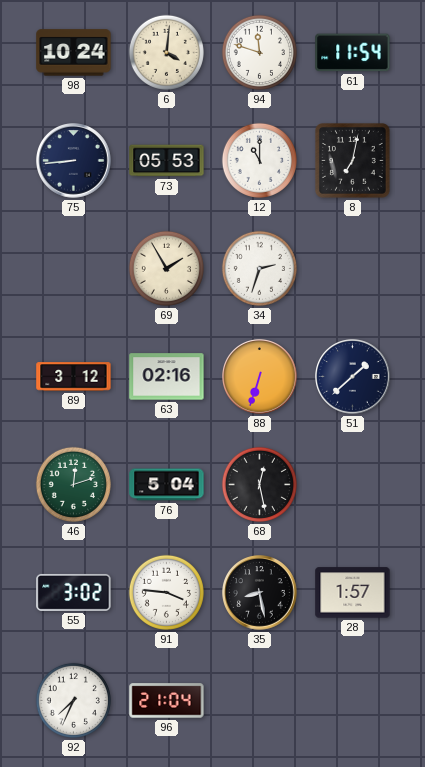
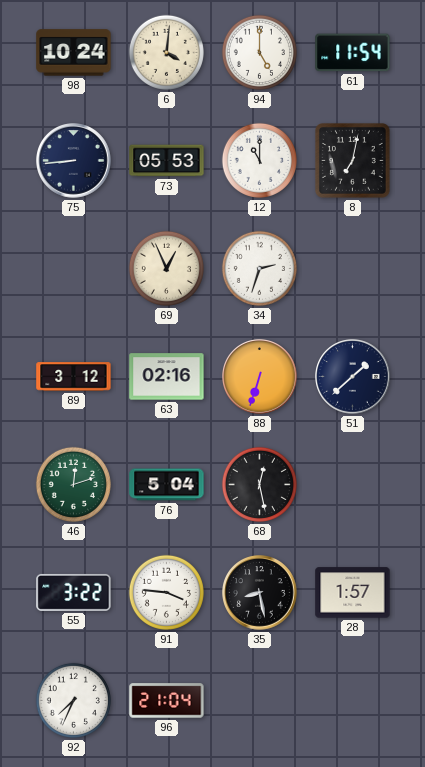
94: 11:48 -> 5:00
69: 1:55 -> 12:56
55: 3:02 -> 3:22
